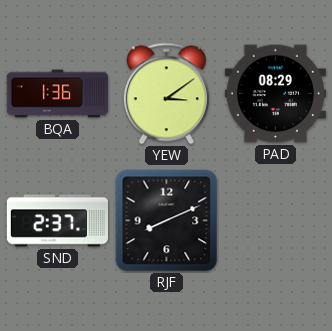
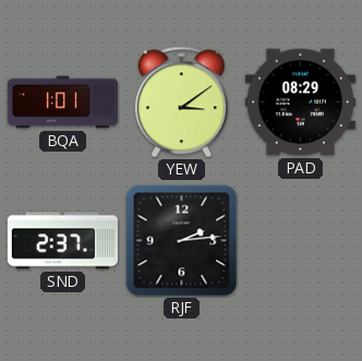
BQA: 1:36 -> 1:01
RJF: 8:11 -> 2:14
